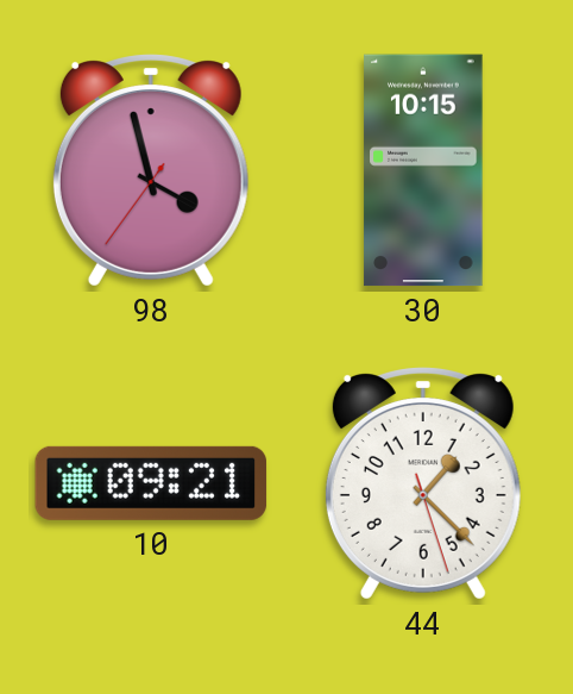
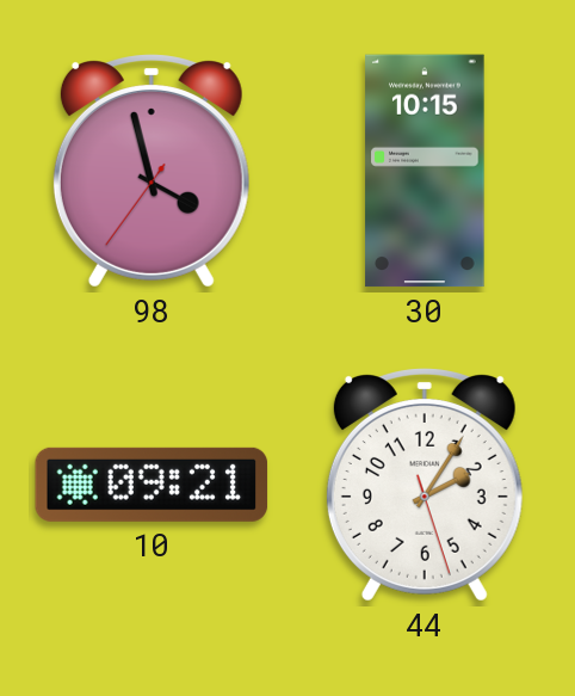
44: 1:22 -> 2:05
